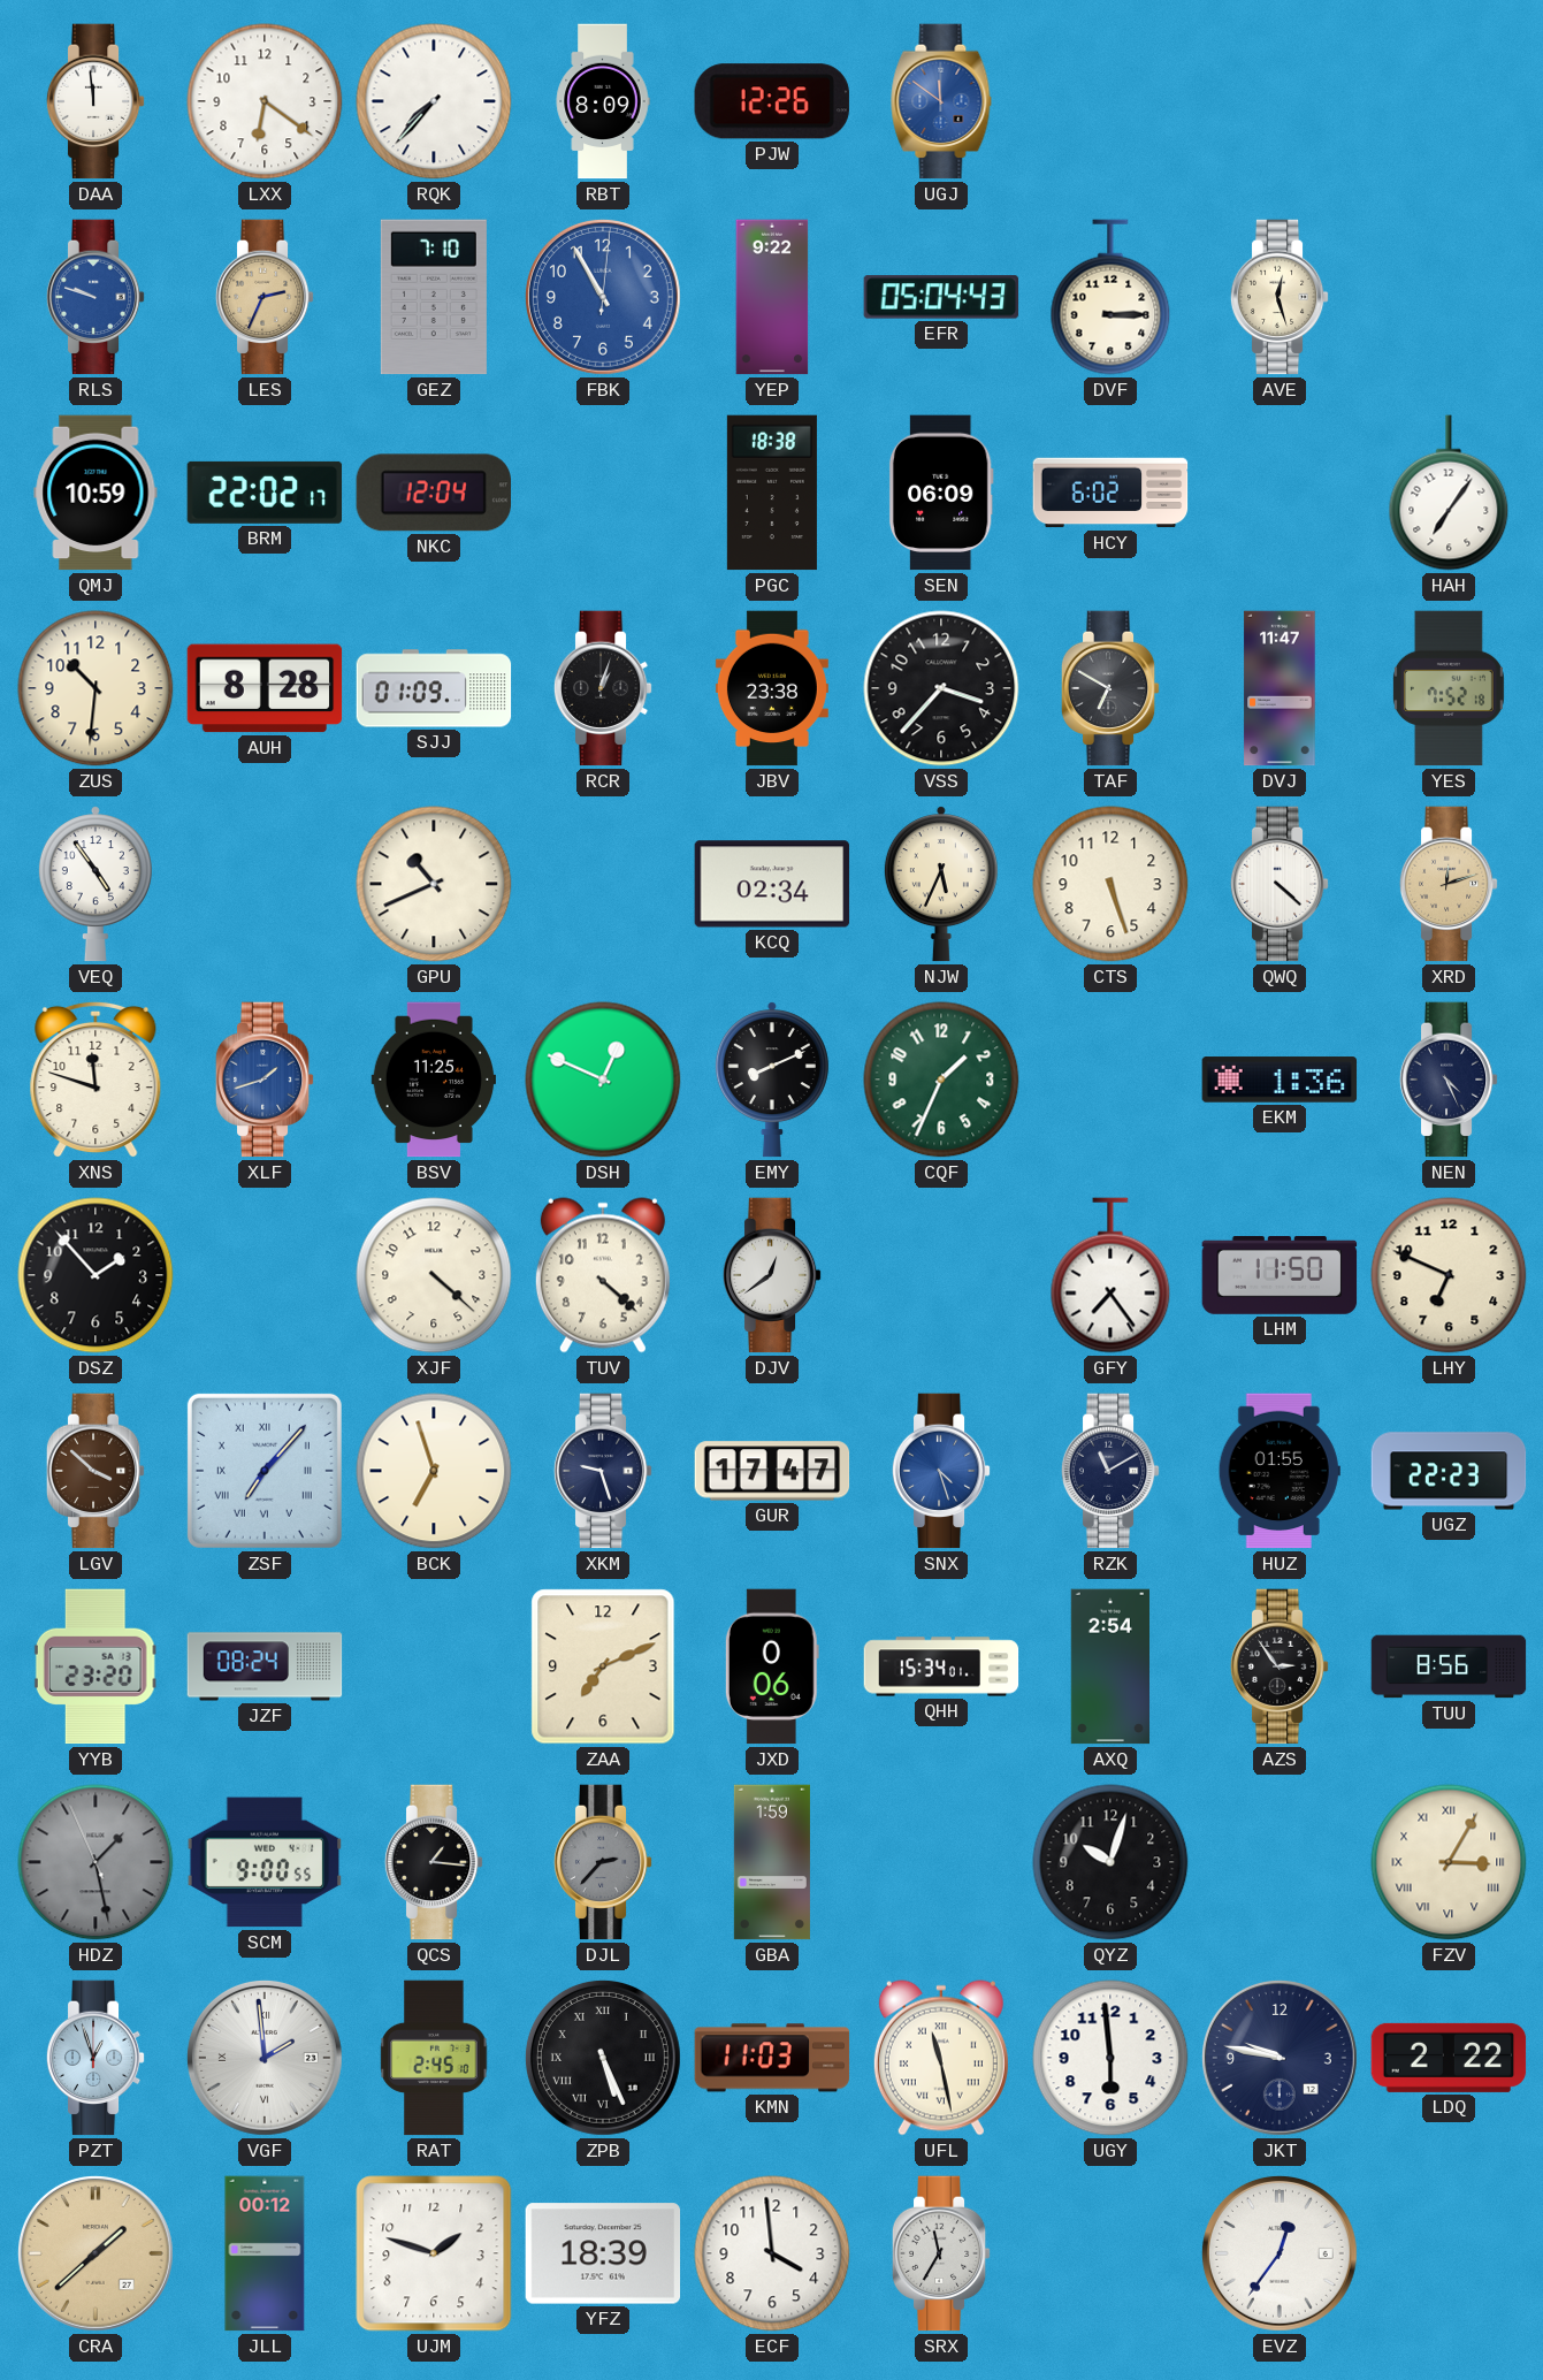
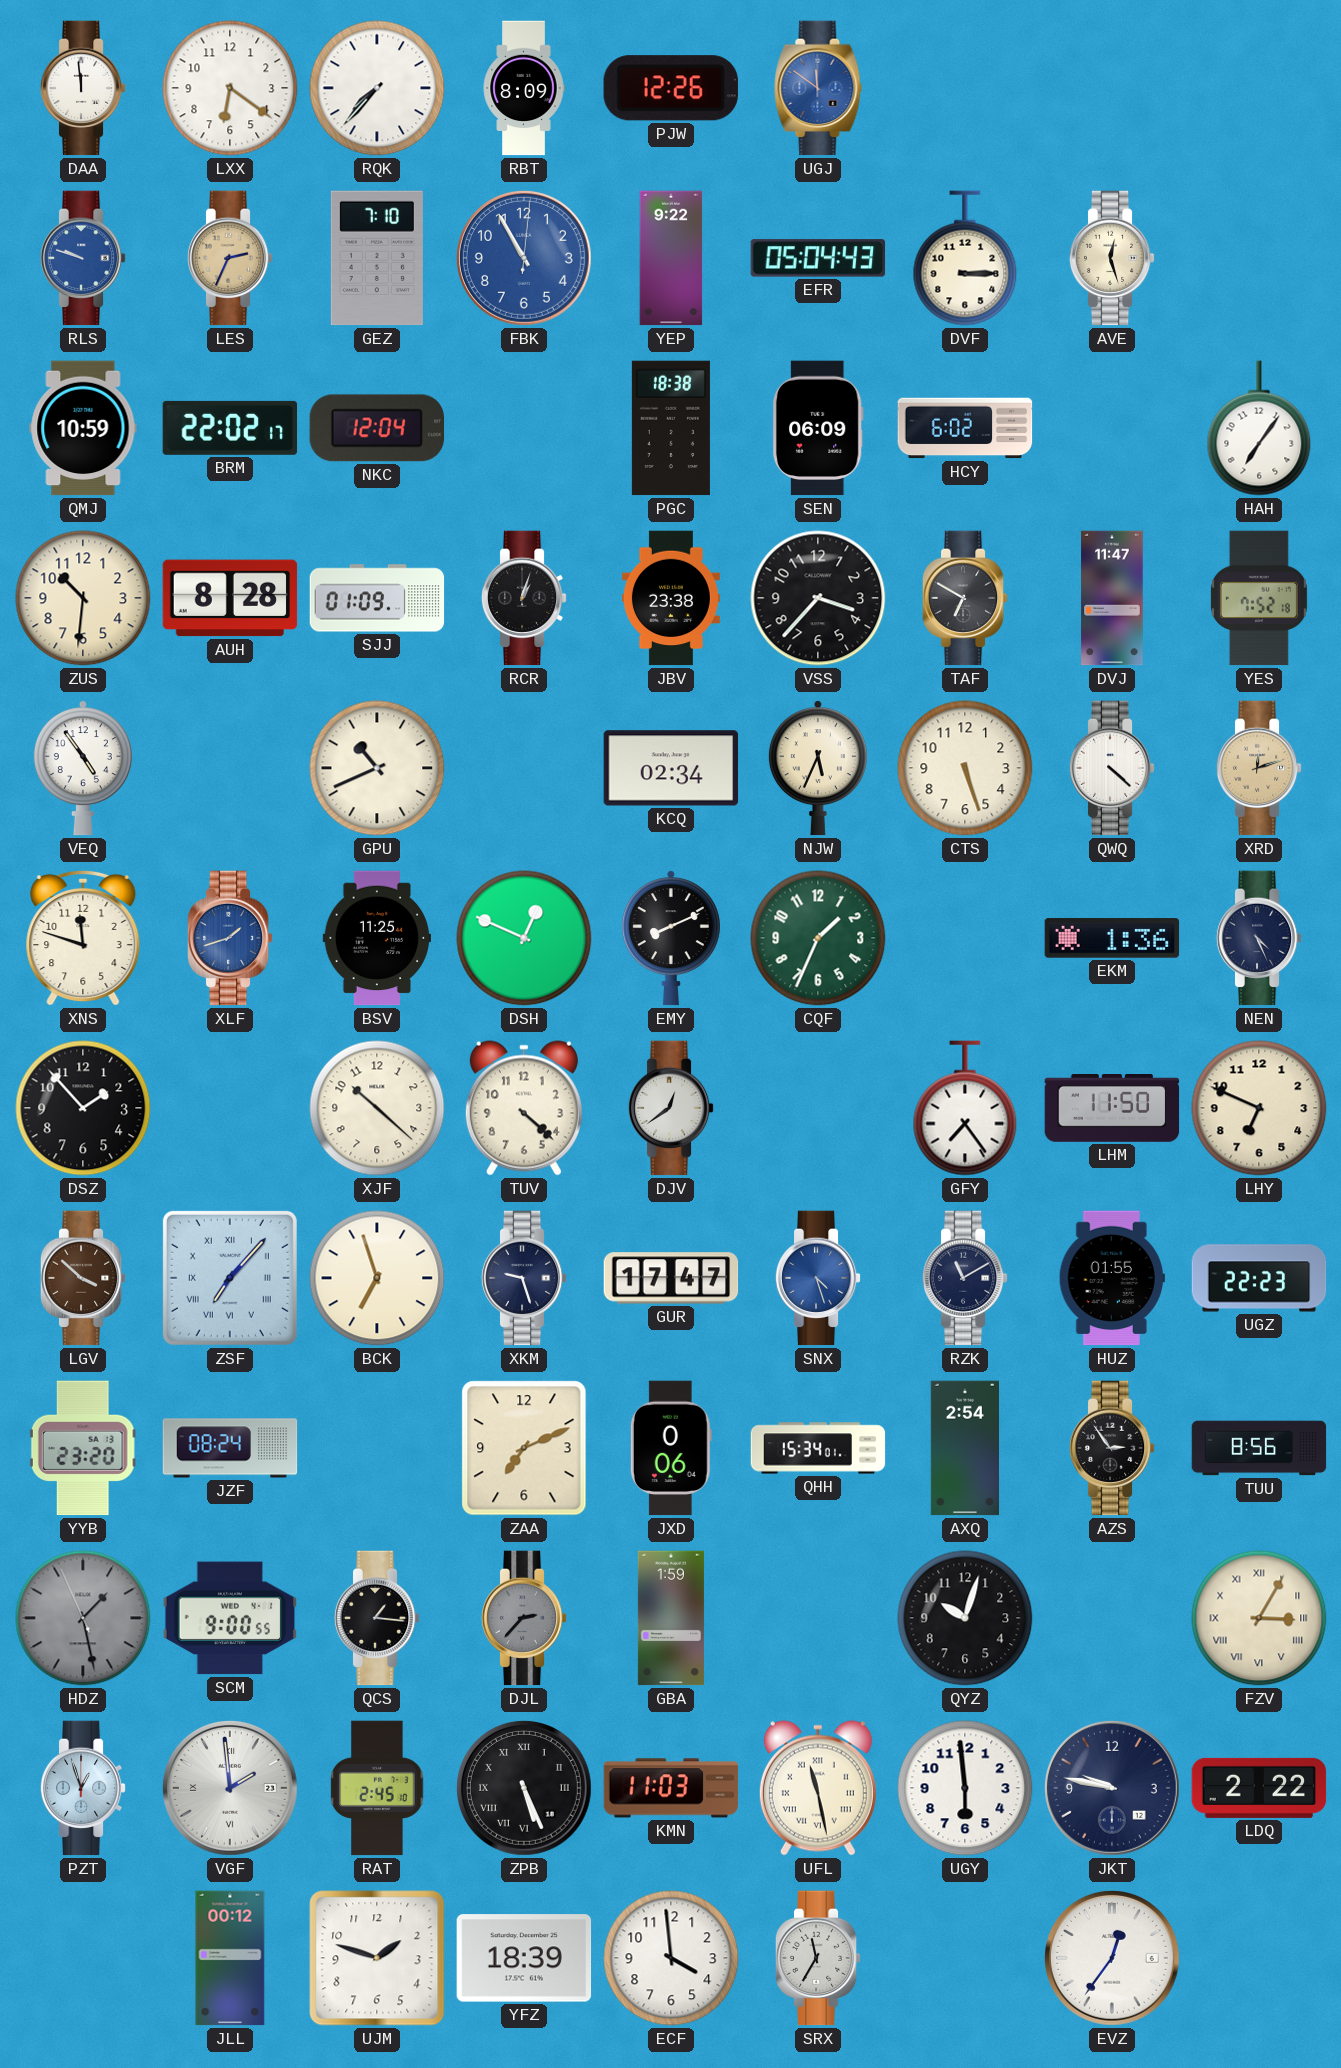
XJF: 4:22 -> 10:22
CRA: 1:38 -> none
